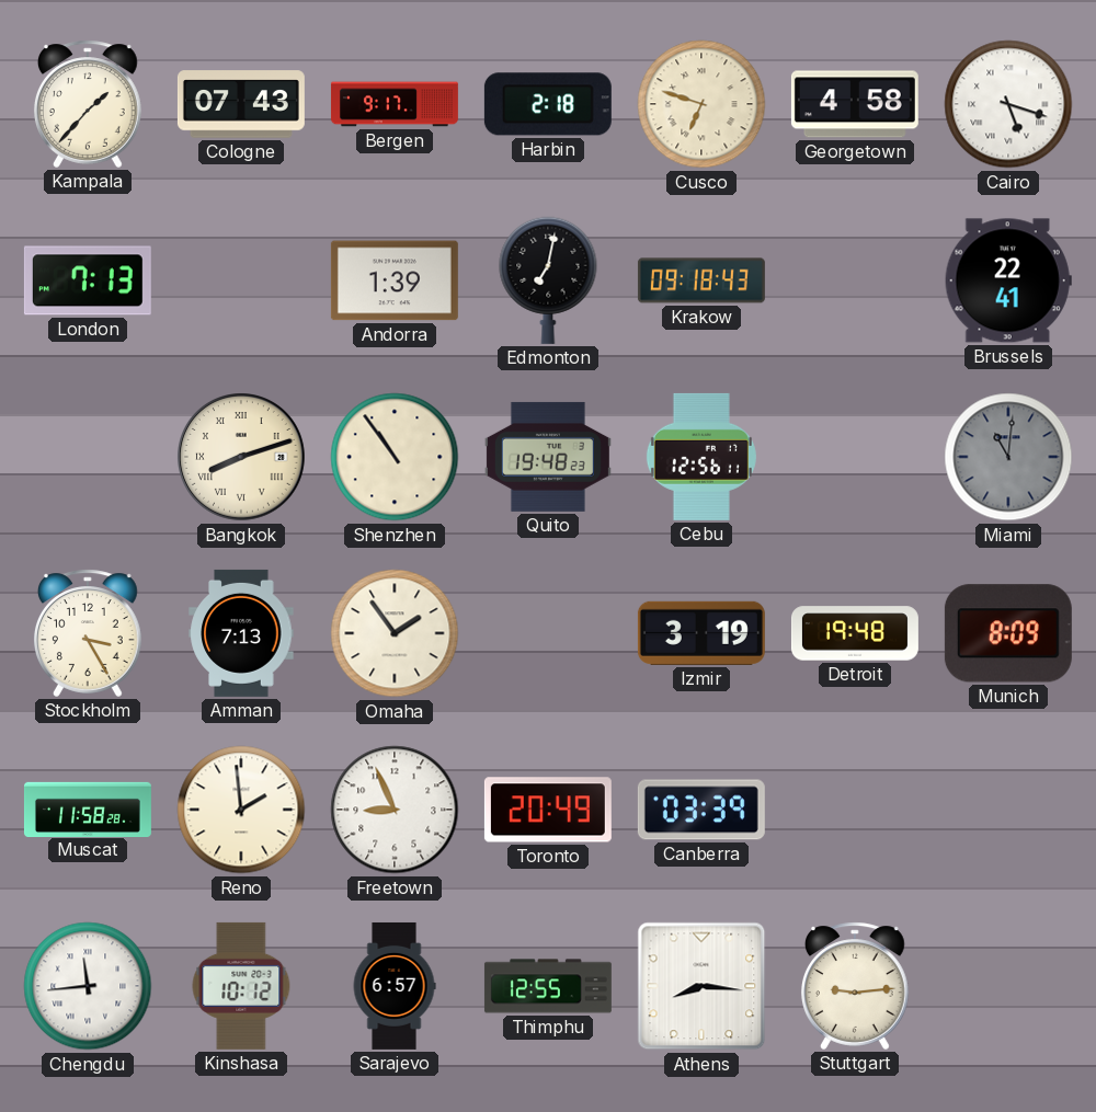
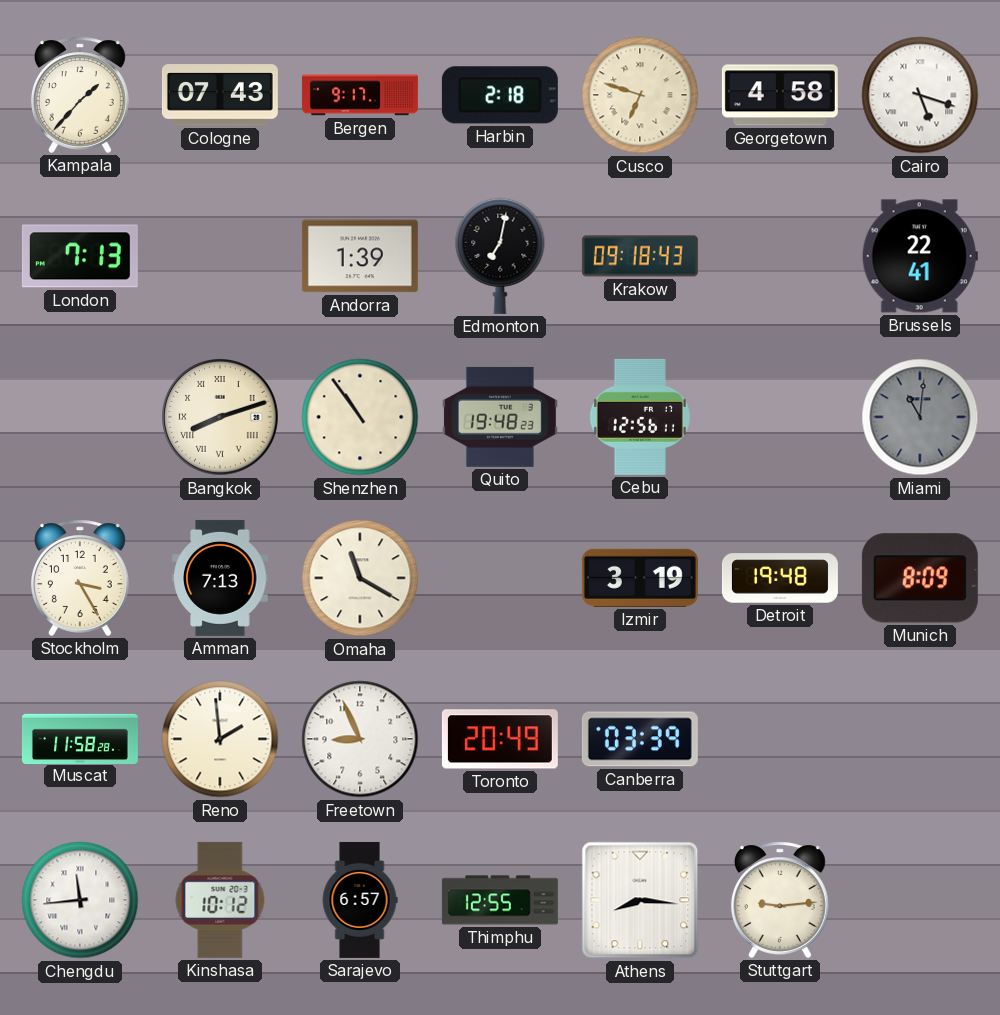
Omaha: 1:54 -> 11:20
